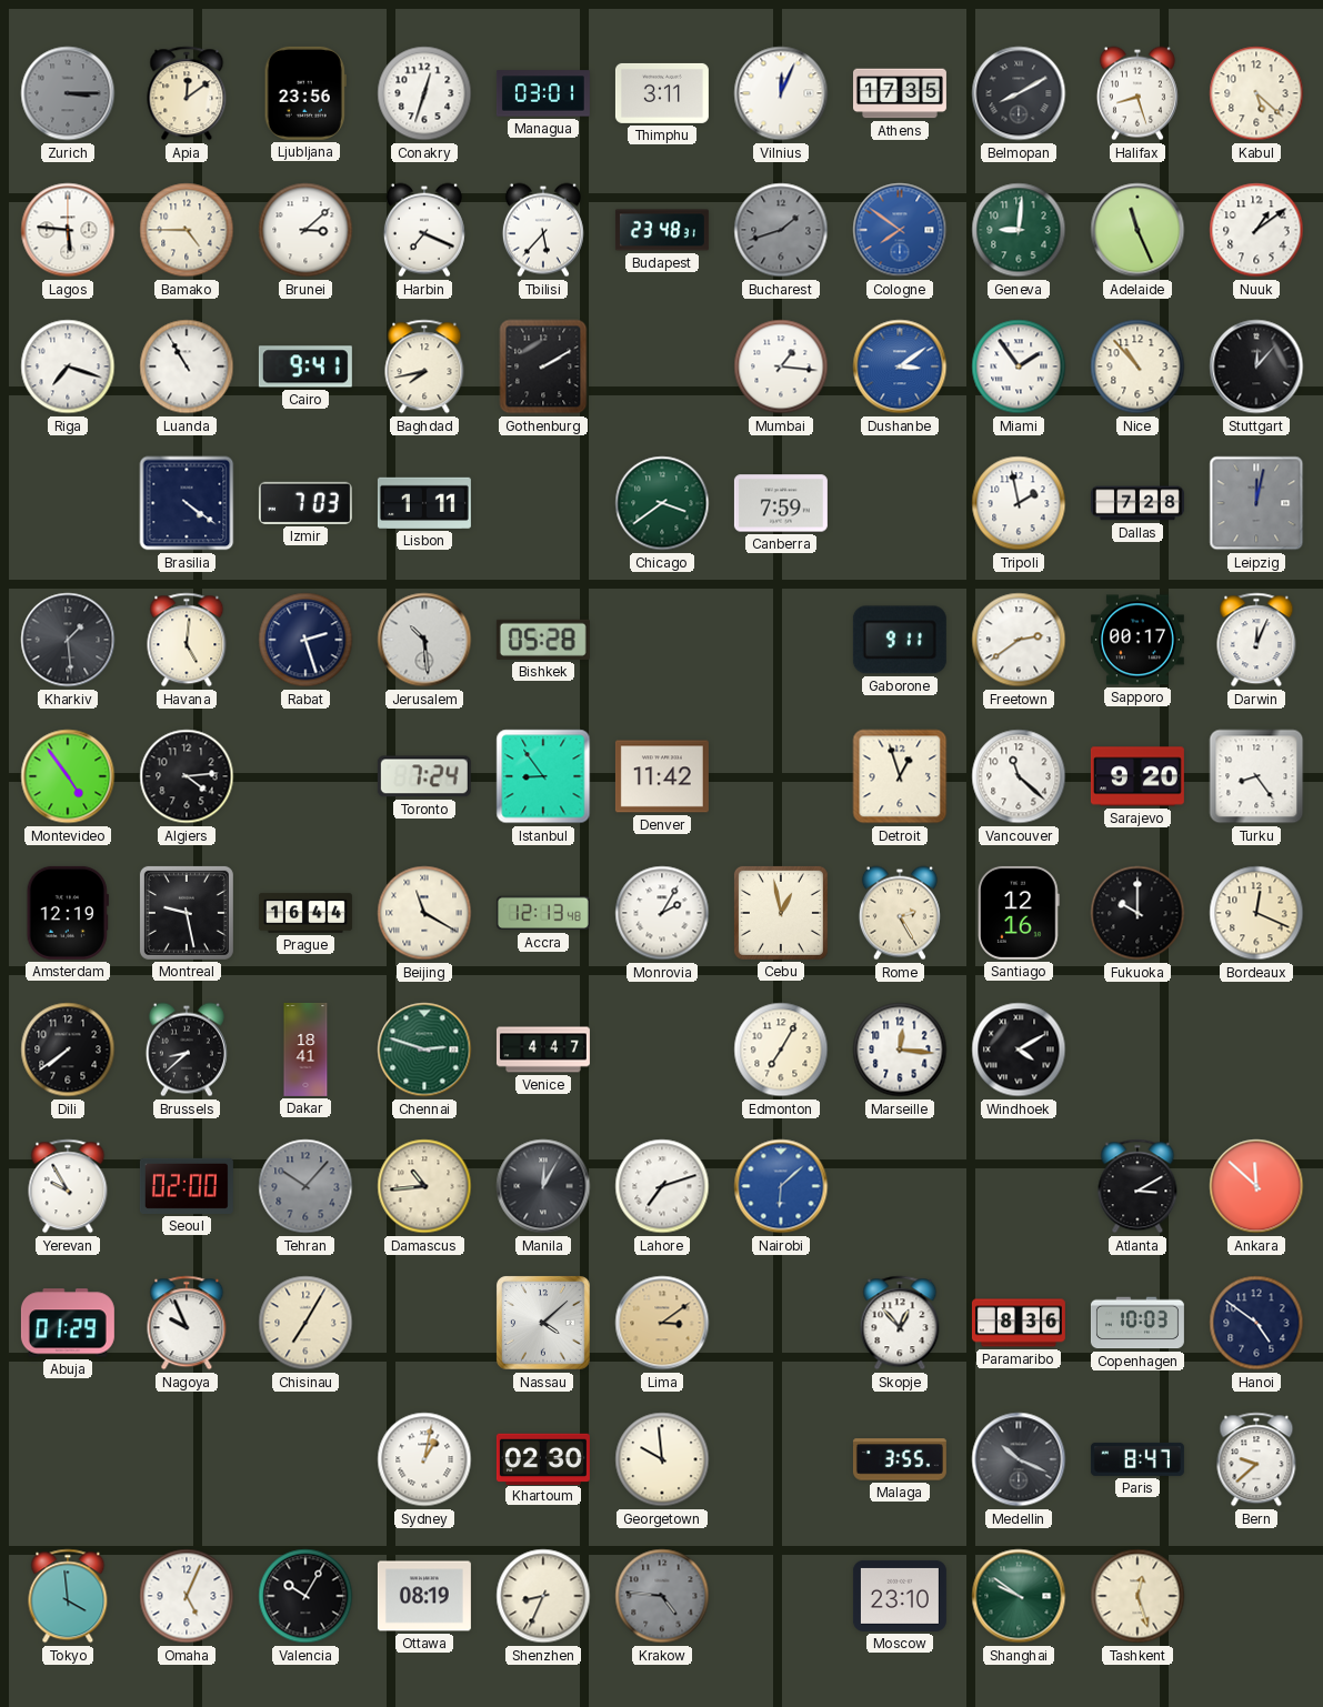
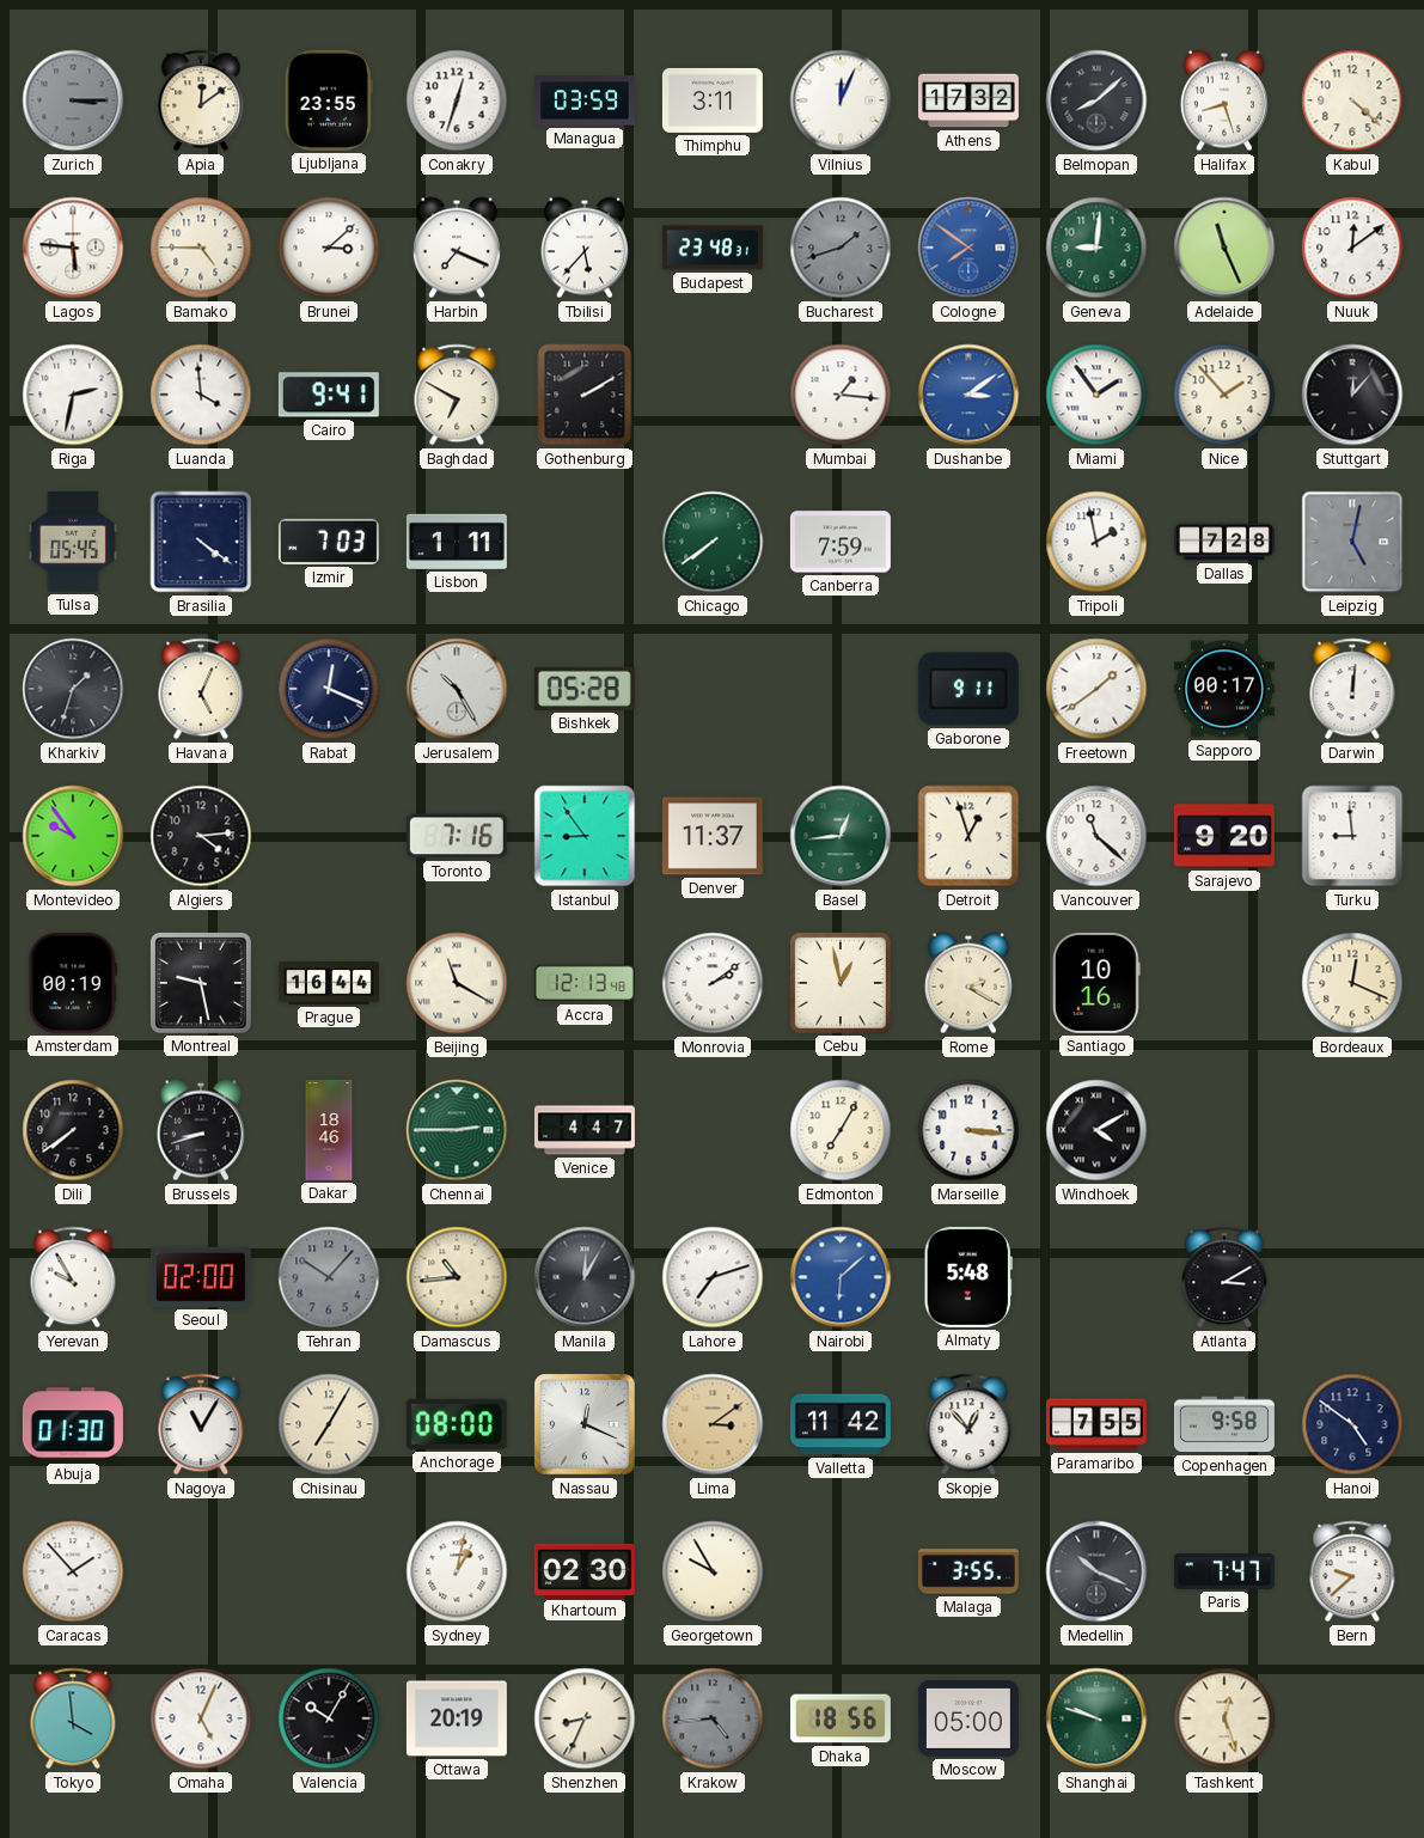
Ljubljana: 23:56 -> 23:55
Managua: 03:01 -> 03:59
Athens: 17:35 -> 17:32
Belmopan: 8:10 -> 8:08
Kabul: 5:22 -> 4:22
Nuuk: 1:09 -> 12:09
Riga: 7:18 -> 2:32
Luanda: 10:55 -> 3:59
Baghdad: 7:43 -> 6:50
Nice: 10:53 -> 1:53
Tulsa: none -> 05:45
Chicago: 3:39 -> 7:39
Leipzig: 12:02 -> 5:02
Kharkiv: 1:29 -> 1:33
Havana: 5:01 -> 5:04
Rabat: 2:27 -> 12:19
Jerusalem: 10:29 -> 10:25
Freetown: 2:39 -> 1:39
Darwin: 12:04 -> 12:01
Montevideo: 4:54 -> 9:54
Toronto: 7:24 -> 7:16
Denver: 11:42 -> 11:37
Basel: none -> 12:44
Turku: 8:24 -> 8:59
Amsterdam: 12:19 -> 00:19
Monrovia: 2:05 -> 2:09
Rome: 2:25 -> 2:20
Santiago: 12:16 -> 10:16
Fukuoka: 10:00 -> none
Brussels: 8:38 -> 8:42
Dakar: 18:41 -> 18:46
Chennai: 2:48 -> 2:45
Marseille: 12:16 -> 3:16
Almaty: none -> 5:48
Ankara: 11:52 -> none
Abuja: 01:29 -> 01:30
Nagoya: 9:56 -> 11:05
Anchorage: none -> 08:00
Nassau: 4:08 -> 12:19
Valletta: none -> 11:42
Paramaribo: 8:36 -> 7:55
Copenhagen: 10:03 -> 9:58
Caracas: none -> 1:53
Georgetown: 9:59 -> 9:55
Paris: 8:47 -> 7:47
Ottawa: 08:19 -> 20:19
Krakow: 4:46 -> 4:44
Dhaka: none -> 18:56
Moscow: 23:10 -> 05:00
Shanghai: 9:51 -> 9:48
